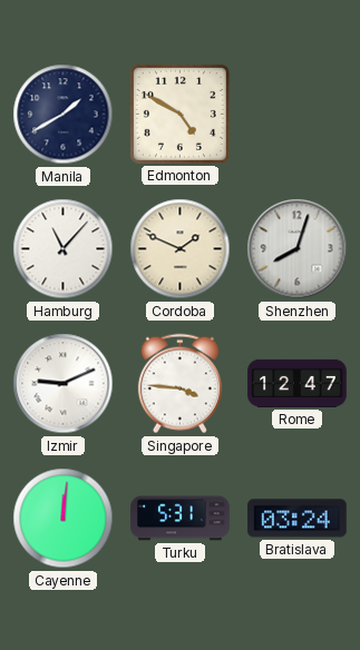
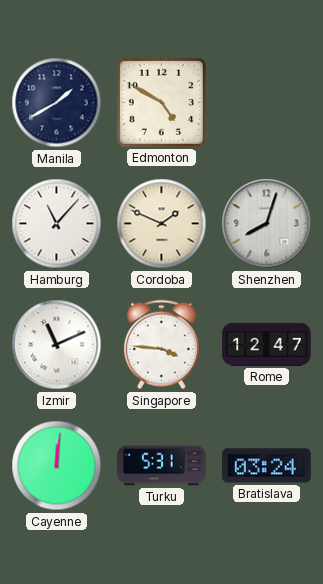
Izmir: 9:11 -> 11:11
